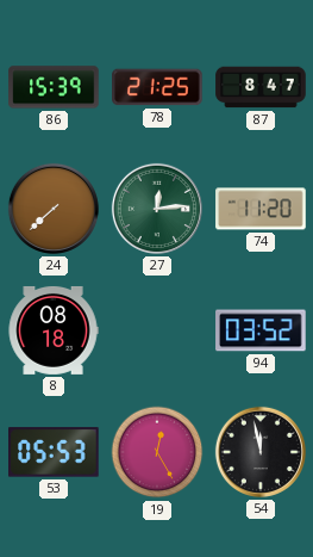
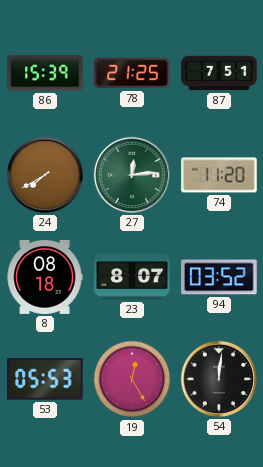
87: 8:47 -> 7:51
24: 7:38 -> 7:40
23: none -> 8:07
54: 11:58 -> 12:01
